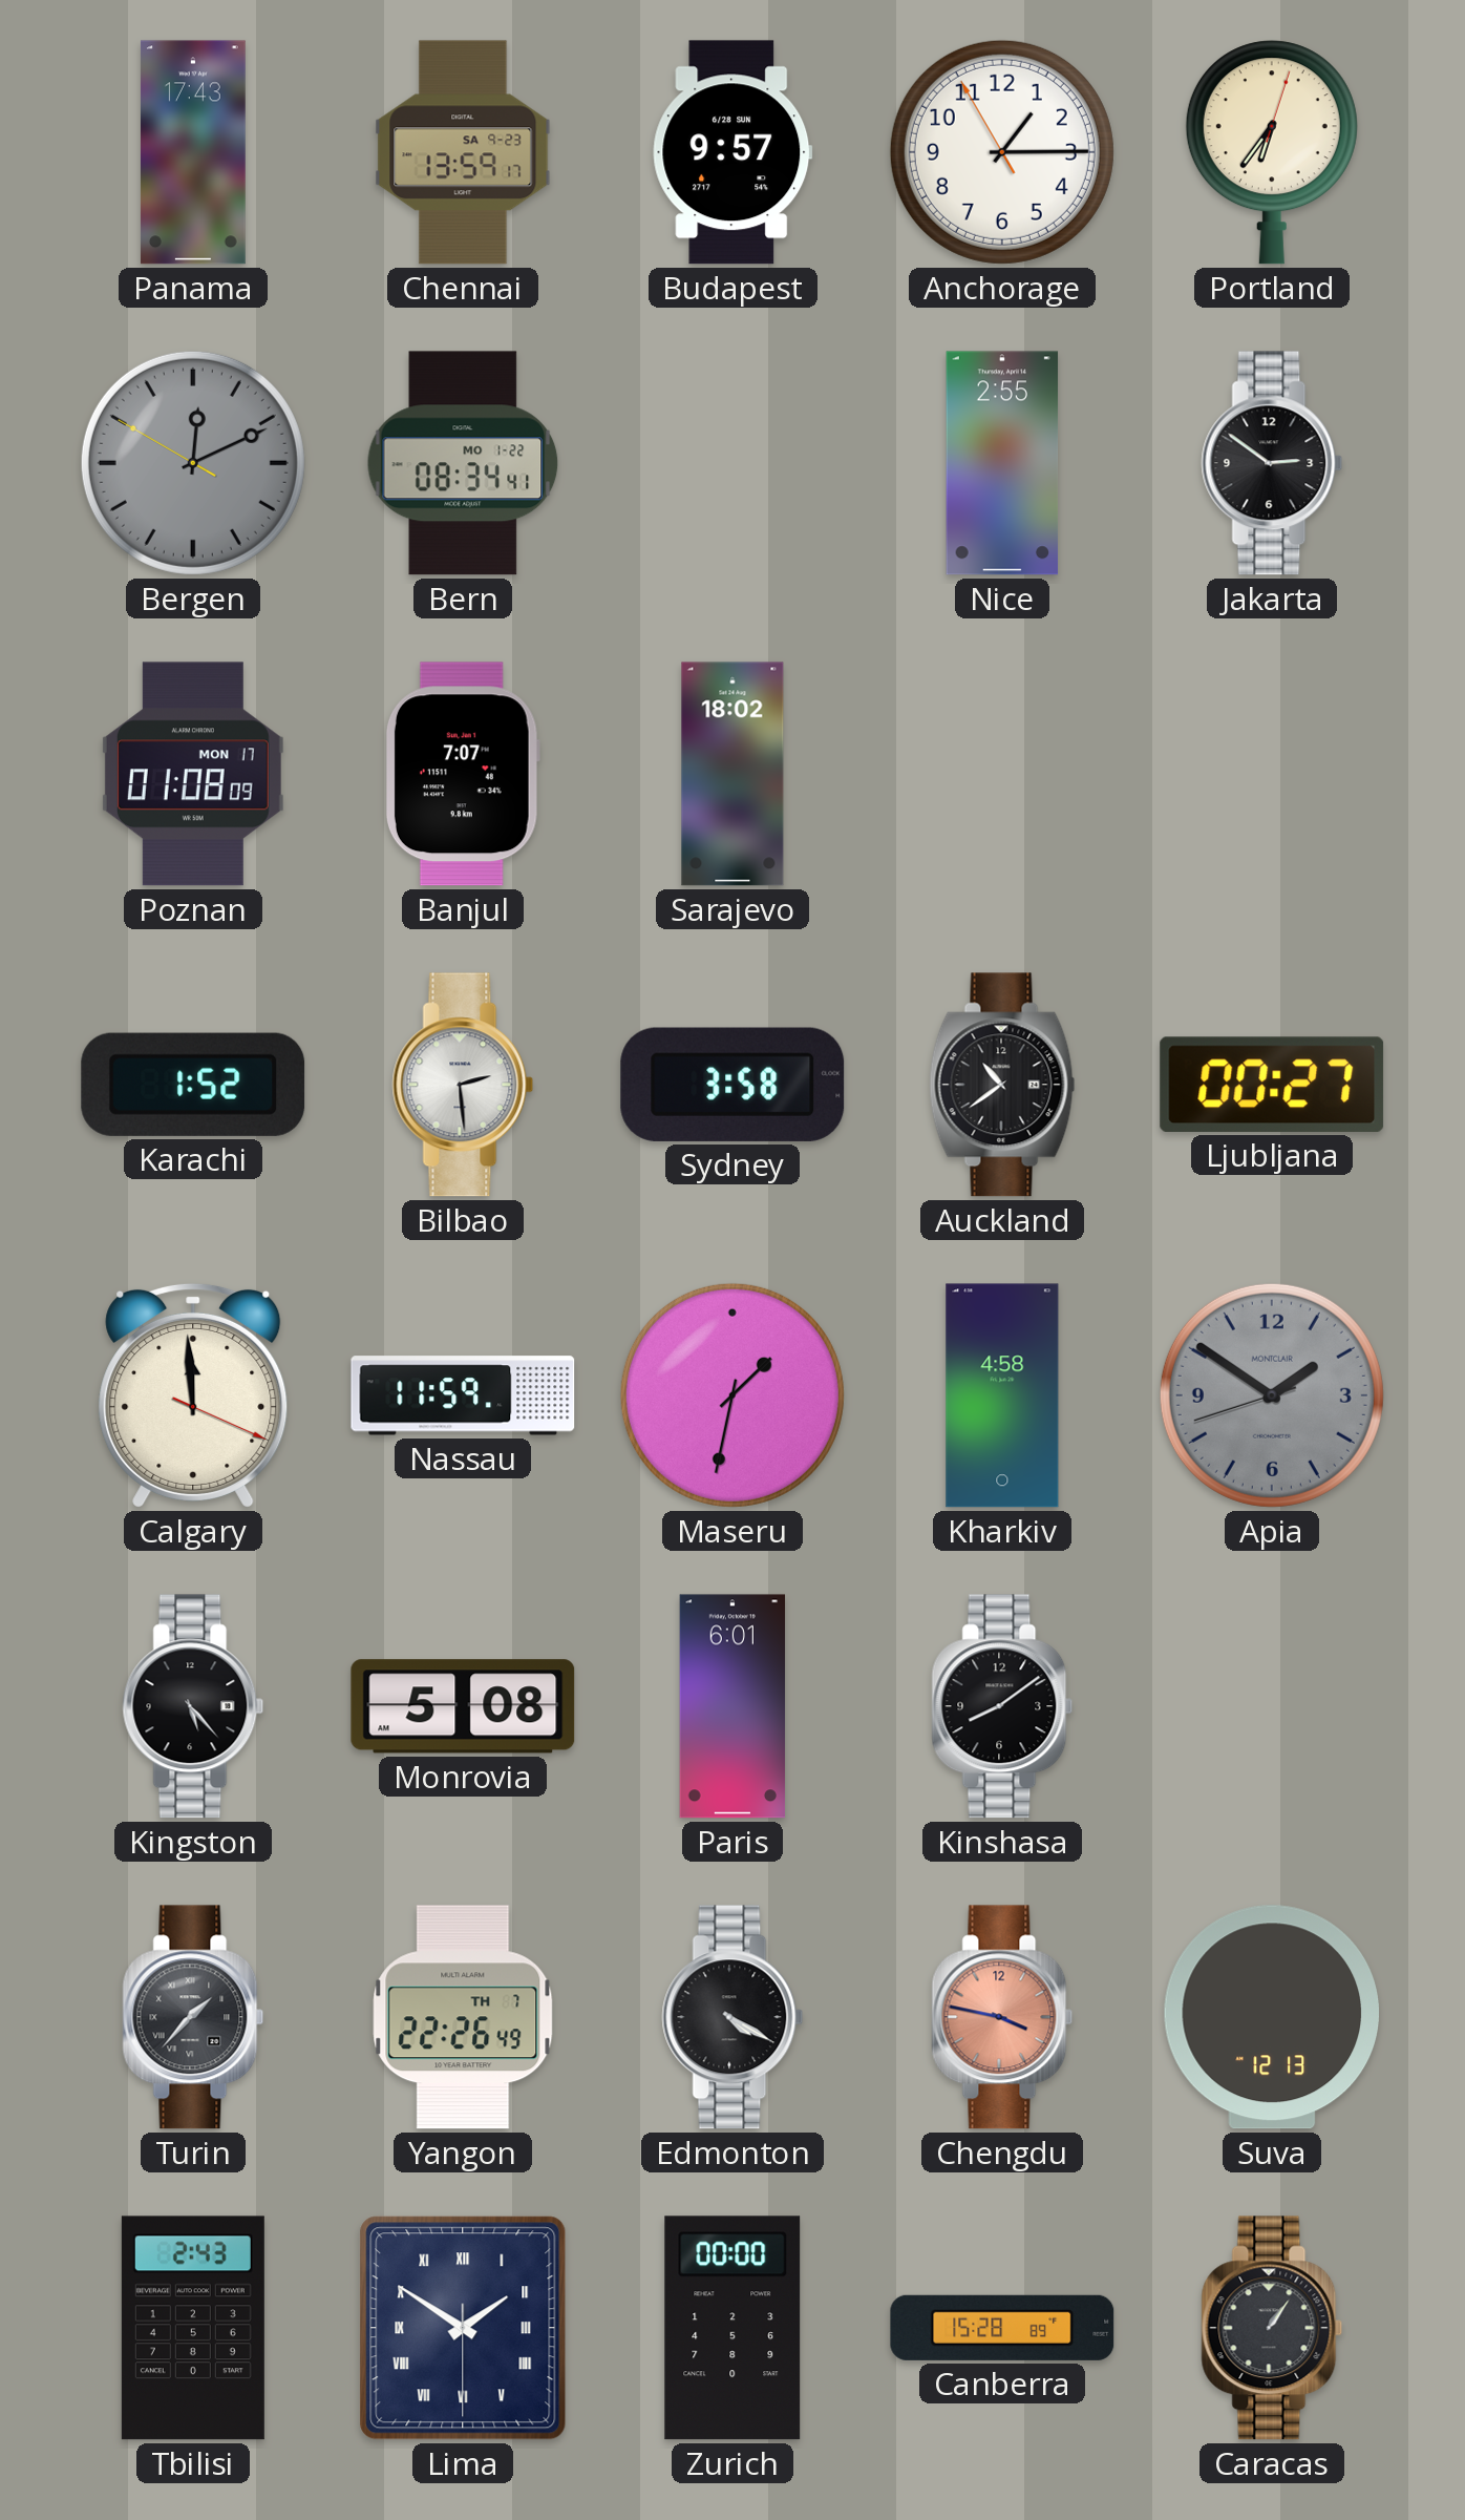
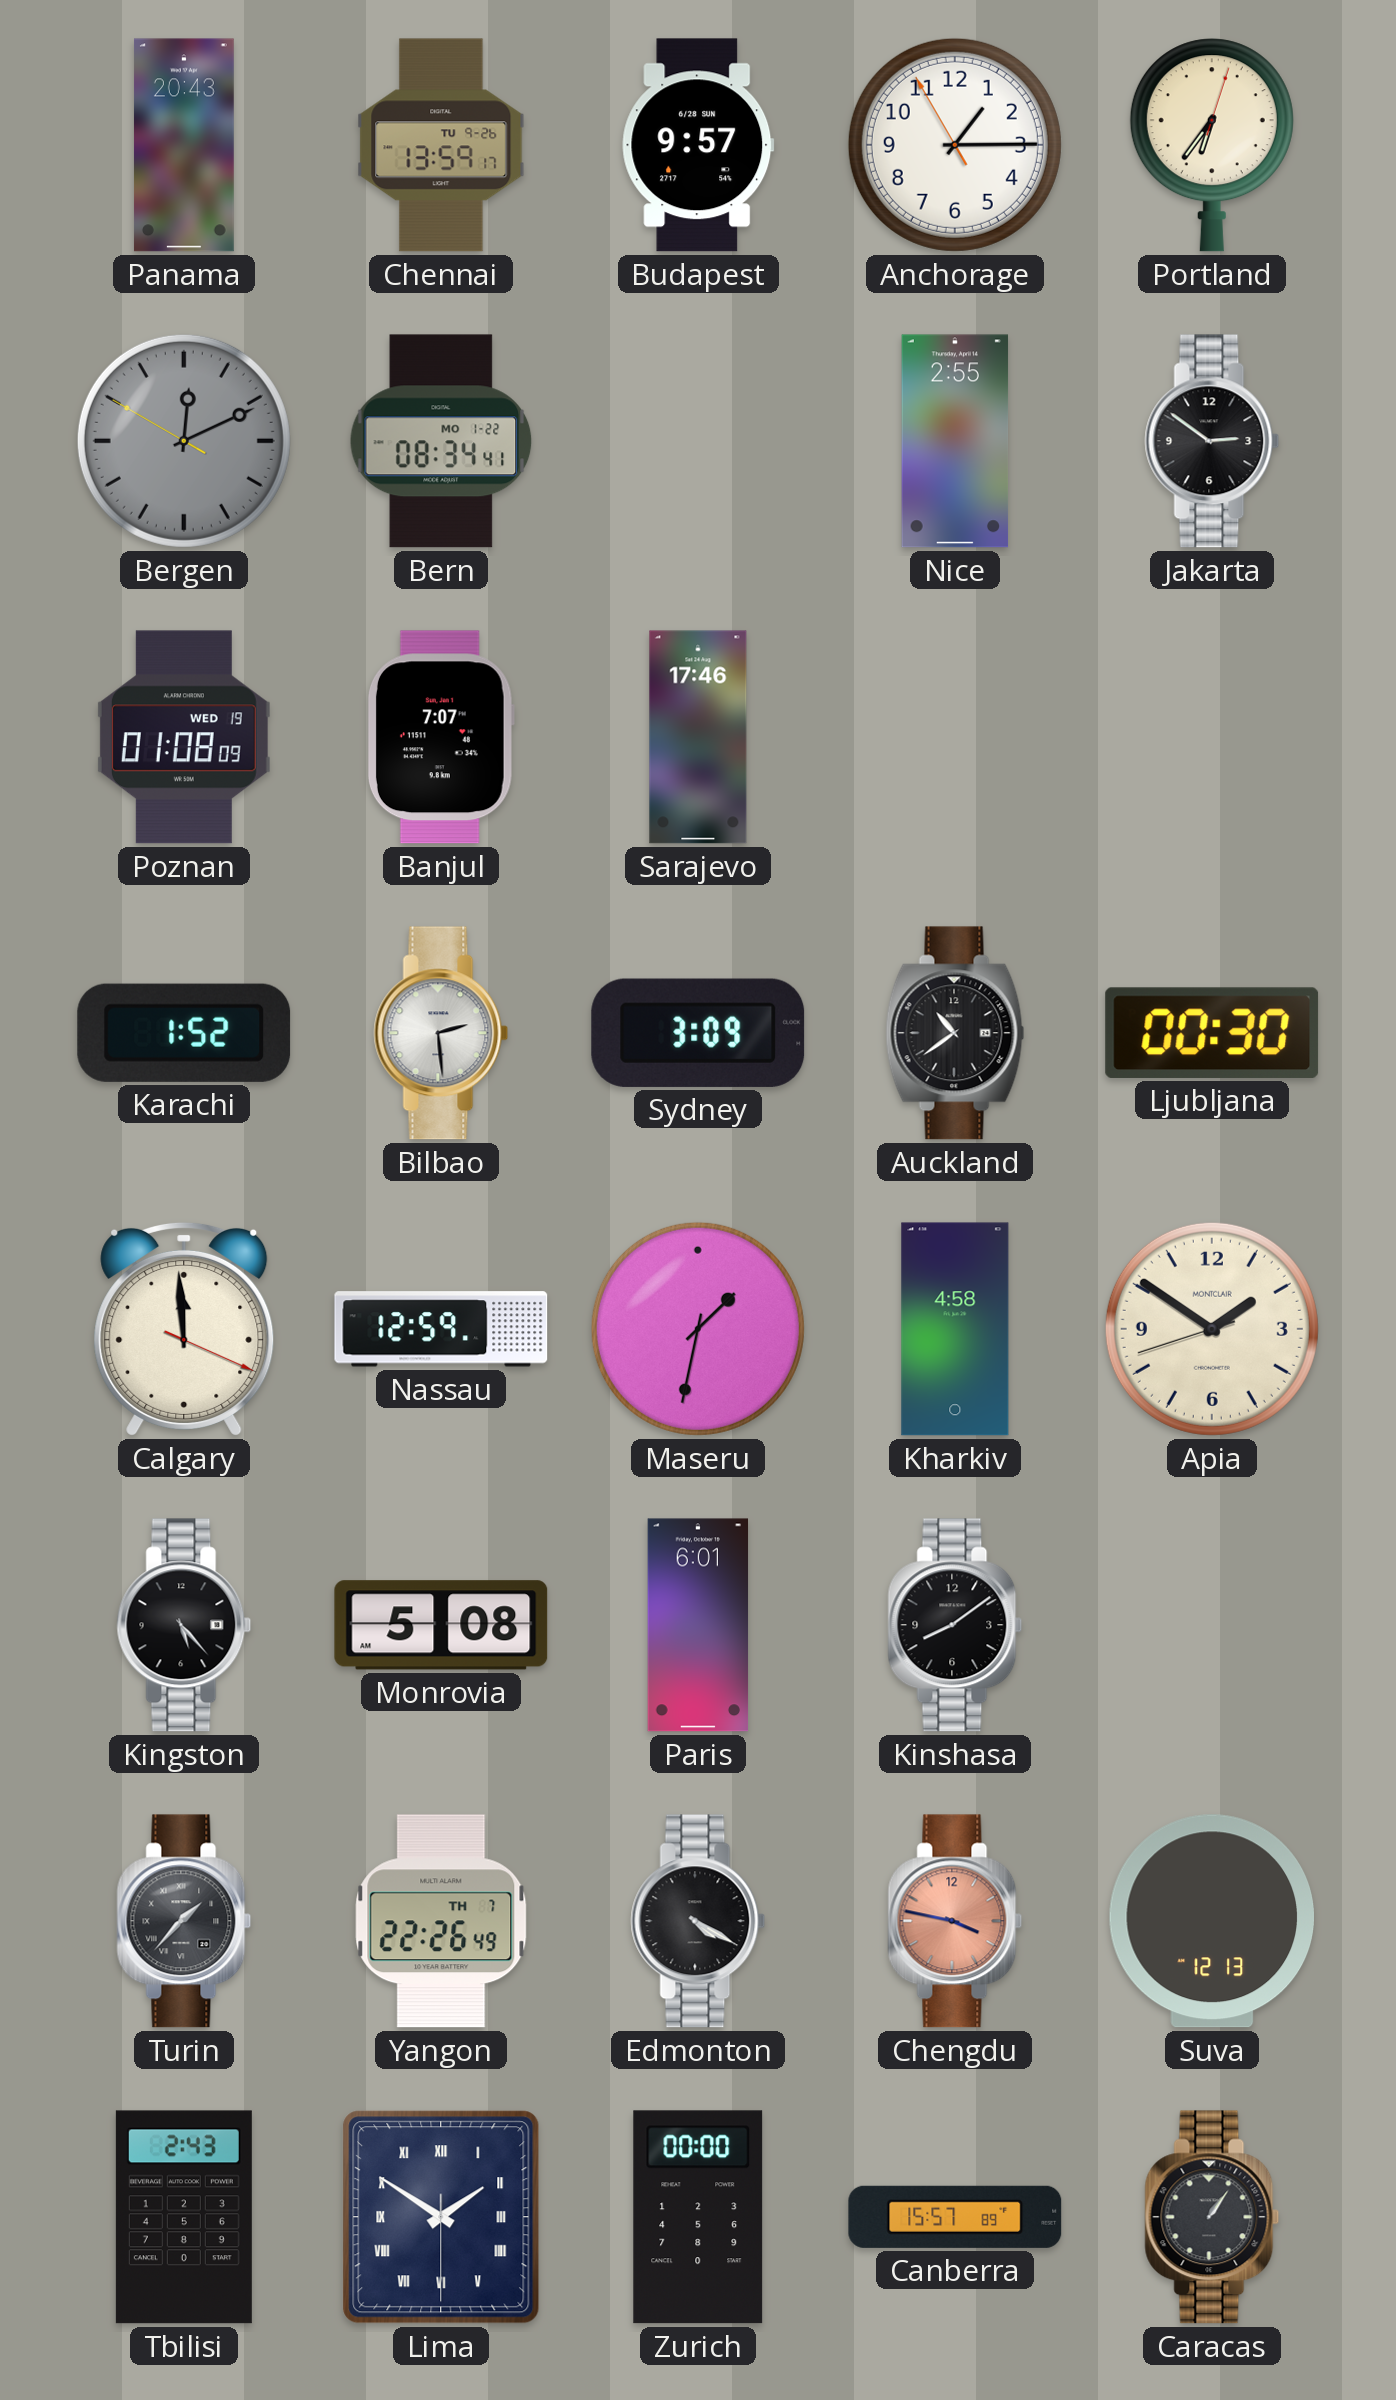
Panama: 17:43 -> 20:43
Chennai date: SA 9-23 -> TU 9-26
Poznan date: MON 17 -> WED 19
Sarajevo: 18:02 -> 17:46
Sydney: 3:58 -> 3:09
Ljubljana: 00:27 -> 00:30
Nassau: 11:59 -> 12:59
Apia dial: grey -> cream
Canberra: 15:28 -> 15:57
